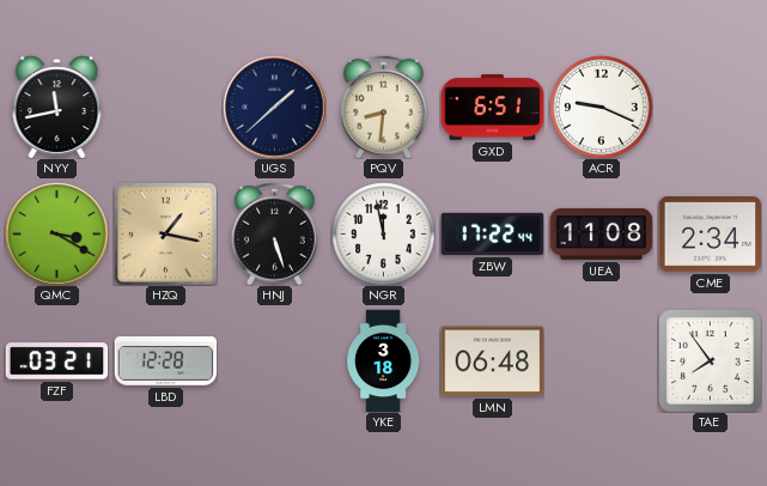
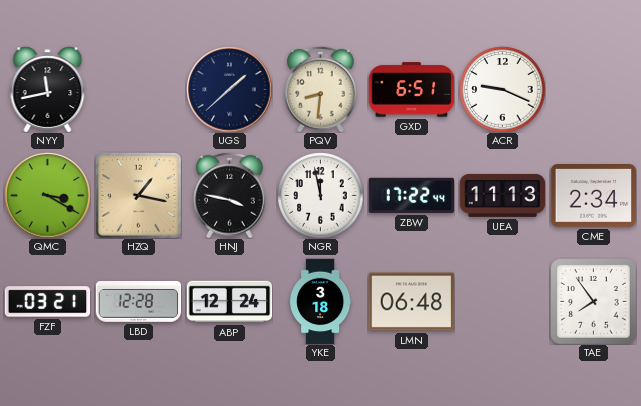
HNJ: 5:27 -> 3:47
UEA: 11:08 -> 11:13
ABP: none -> 12:24
